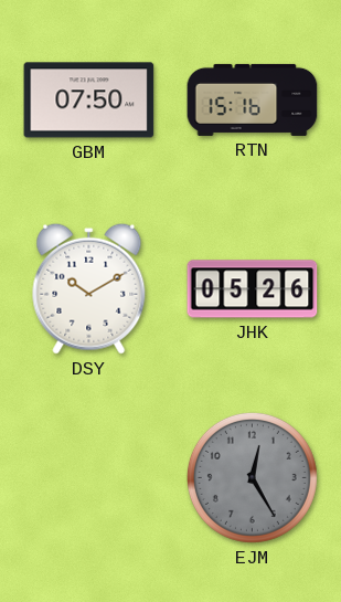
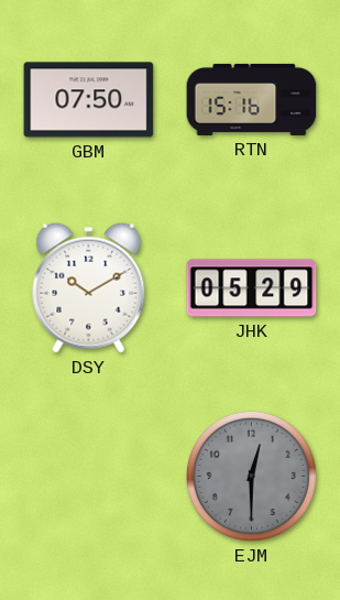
JHK: 05:26 -> 05:29
EJM: 12:25 -> 12:30
